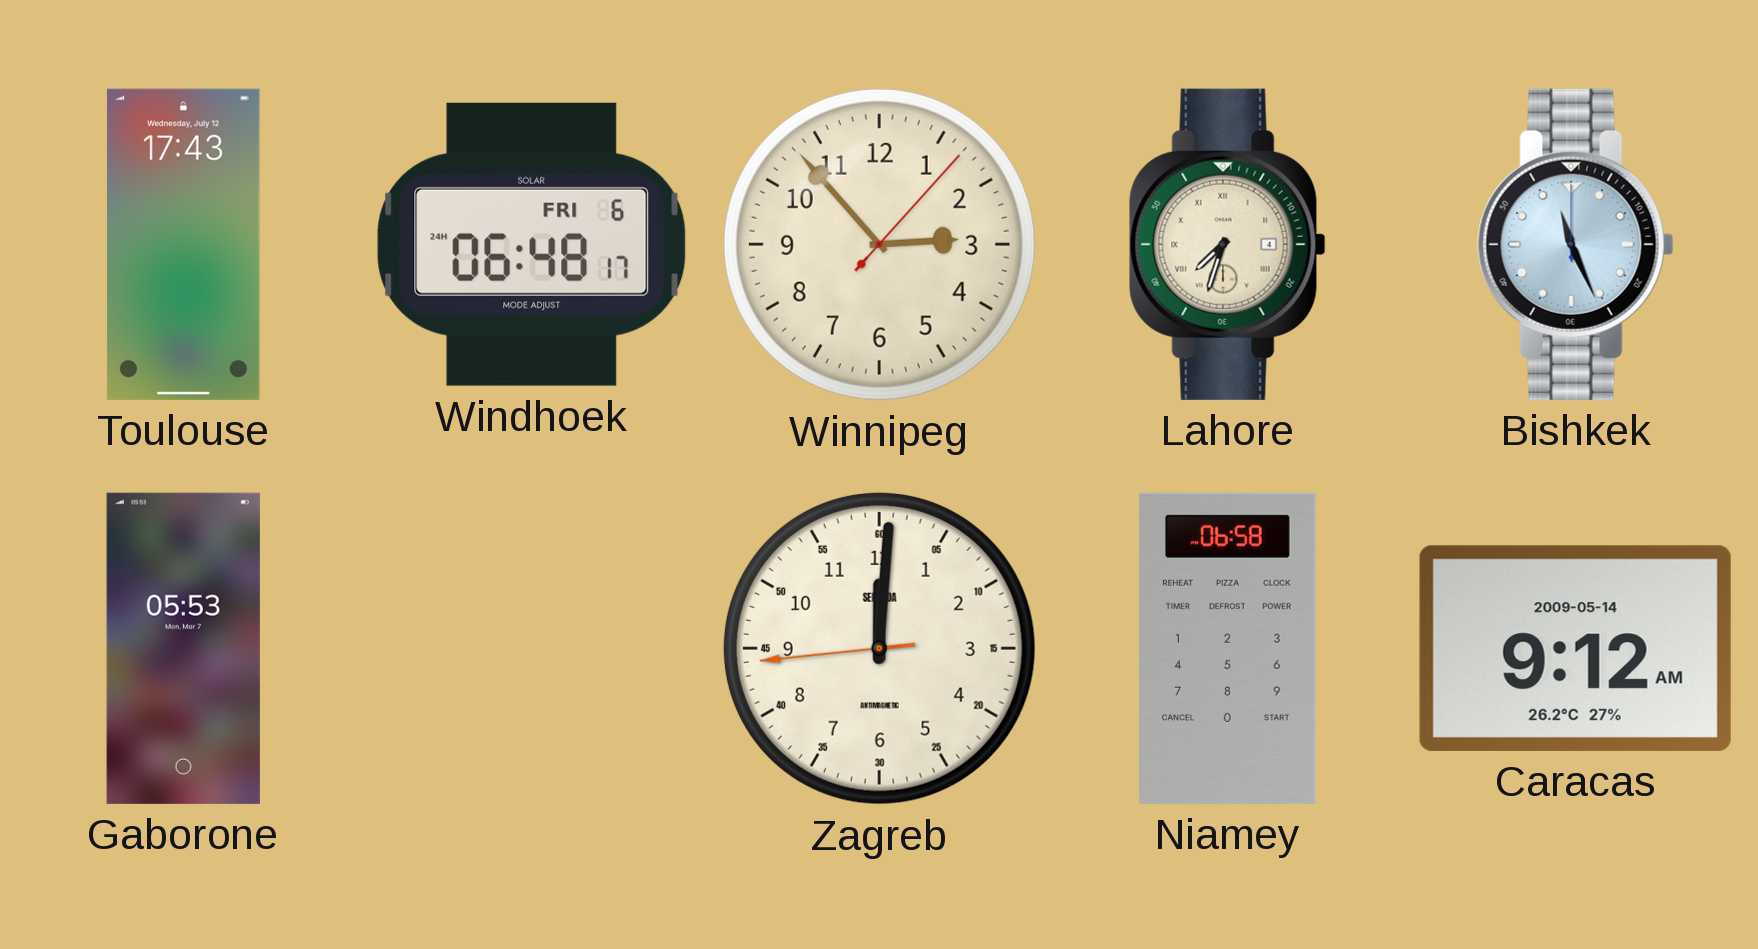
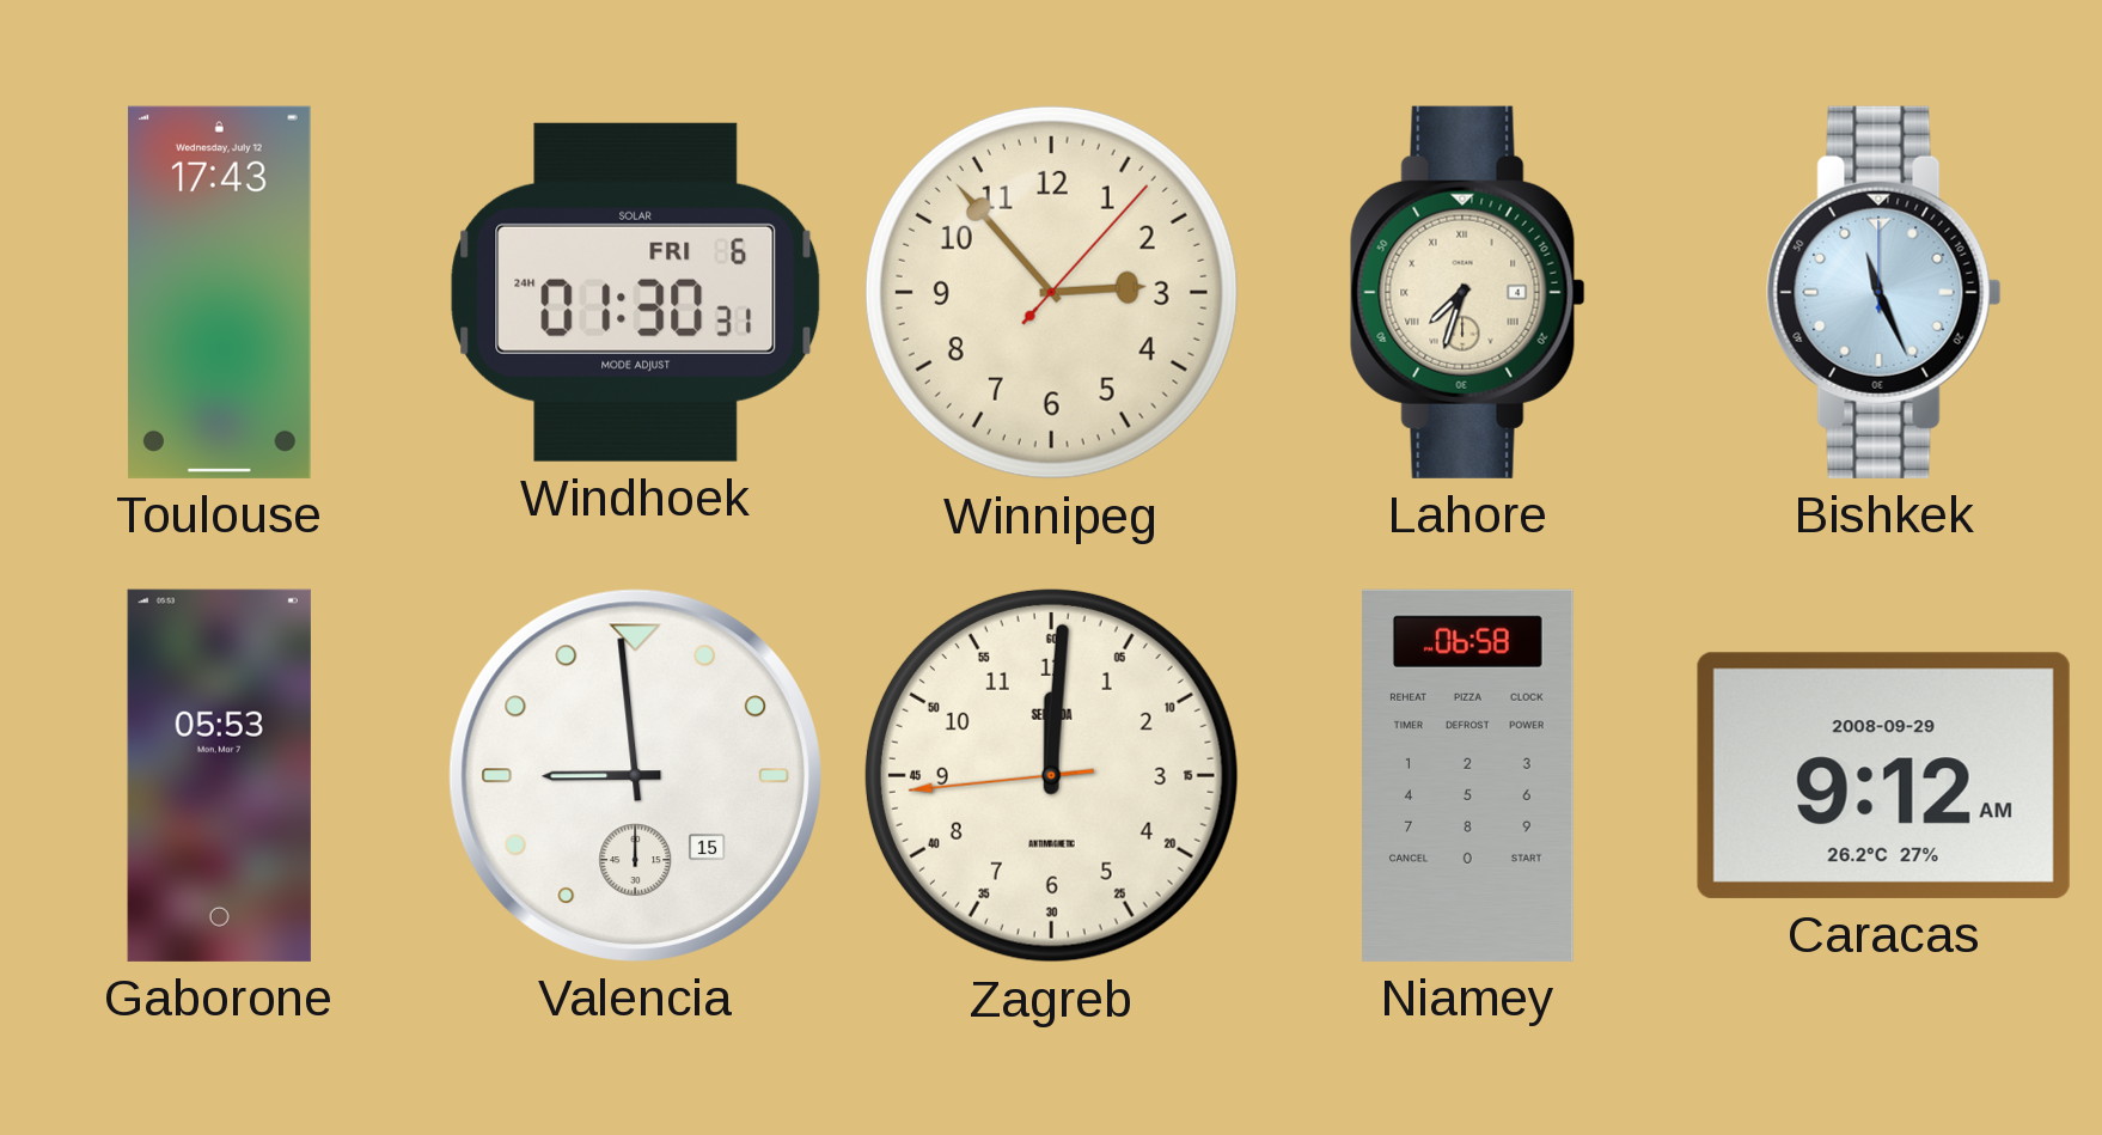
Windhoek: 06:48 -> 01:30
Valencia: none -> 8:59
Caracas date: 2009-05-14 -> 2008-09-29
